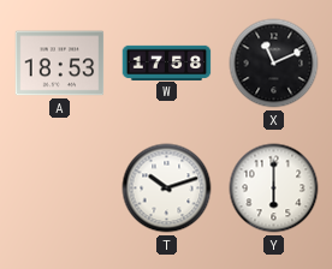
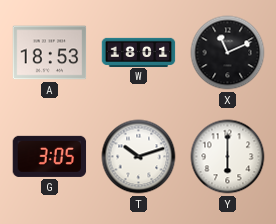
W: 17:58 -> 18:01
G: none -> 3:05
